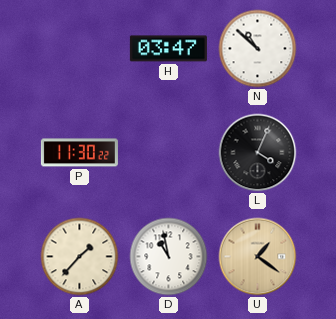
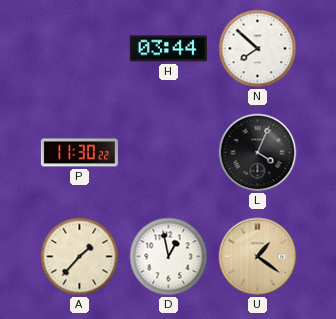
H: 03:47 -> 03:44
N: 10:52 -> 7:52
D: 10:58 -> 12:58
